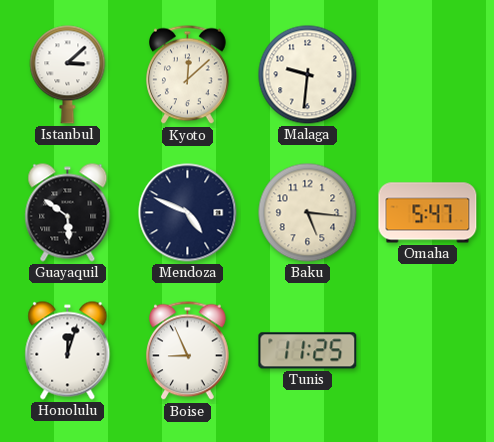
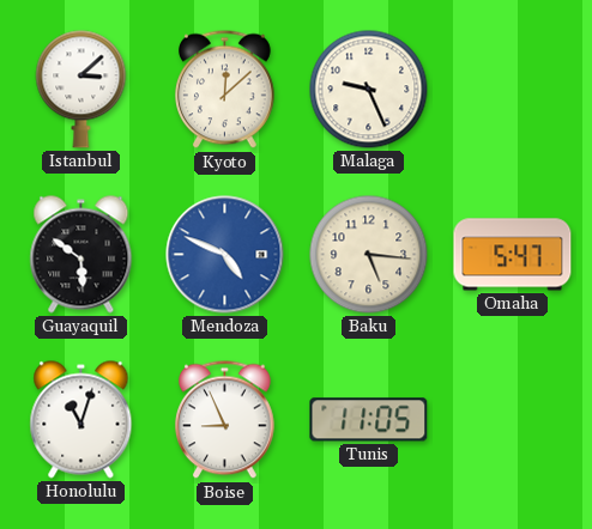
Malaga: 9:31 -> 9:26
Mendoza dial: navy -> blue
Honolulu: 12:03 -> 11:03
Tunis: 11:25 -> 11:05
